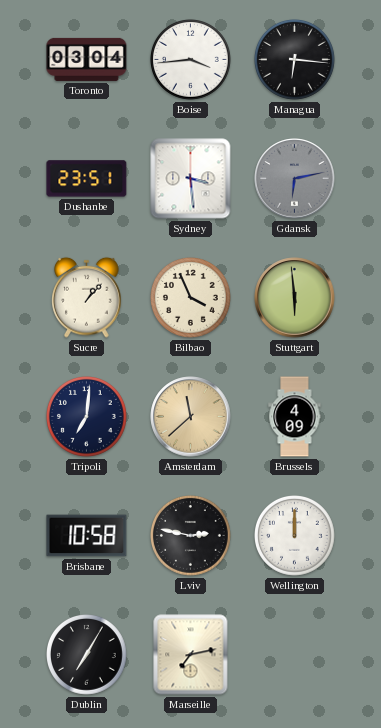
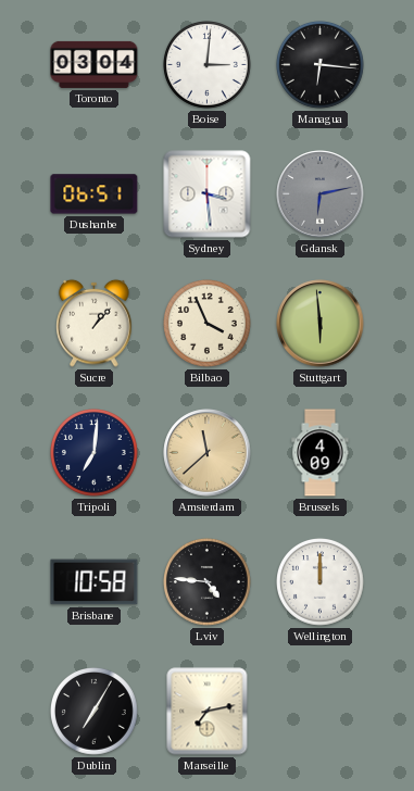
Boise: 3:44 -> 3:01
Dushanbe: 23:51 -> 06:51
Lviv: 2:47 -> 4:46
